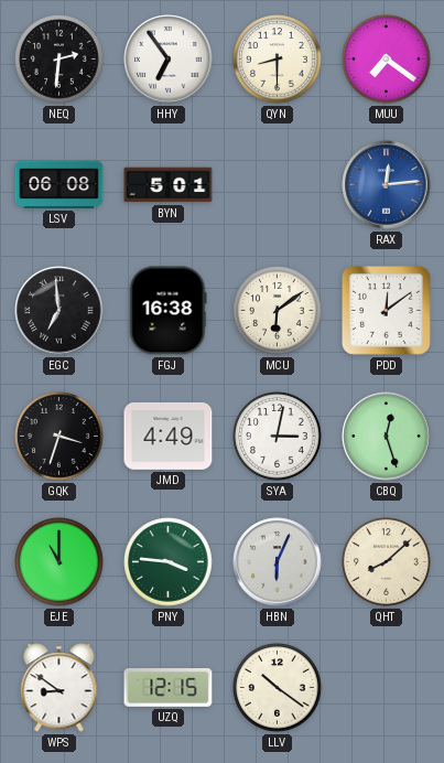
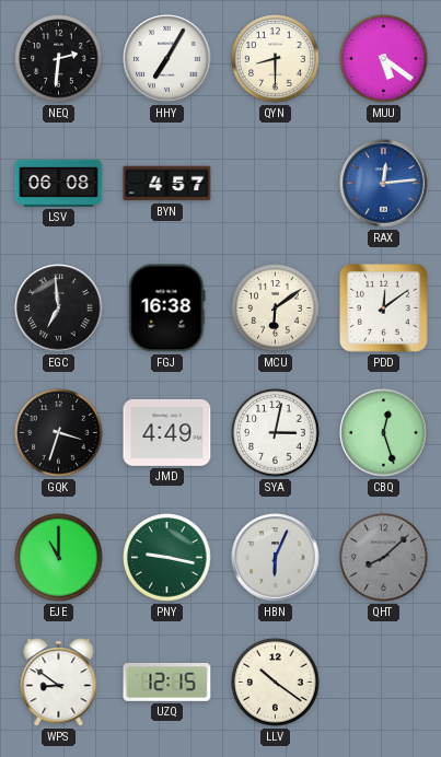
HHY: 6:54 -> 7:05
MUU: 7:21 -> 5:21
BYN: 5:01 -> 4:57
PNY: 3:46 -> 9:17
QHT dial: cream -> grey
